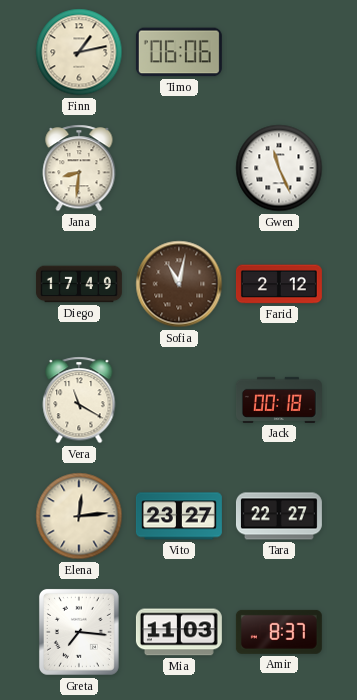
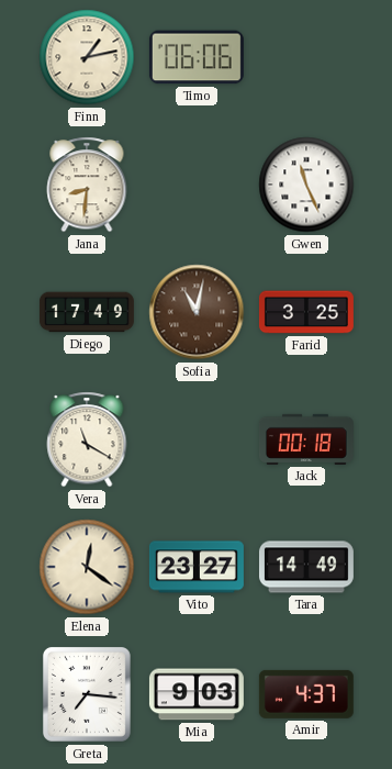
Farid: 2:12 -> 3:25
Elena: 12:14 -> 12:21
Tara: 22:27 -> 14:49
Mia: 11:03 -> 9:03
Amir: 8:37 -> 4:37
